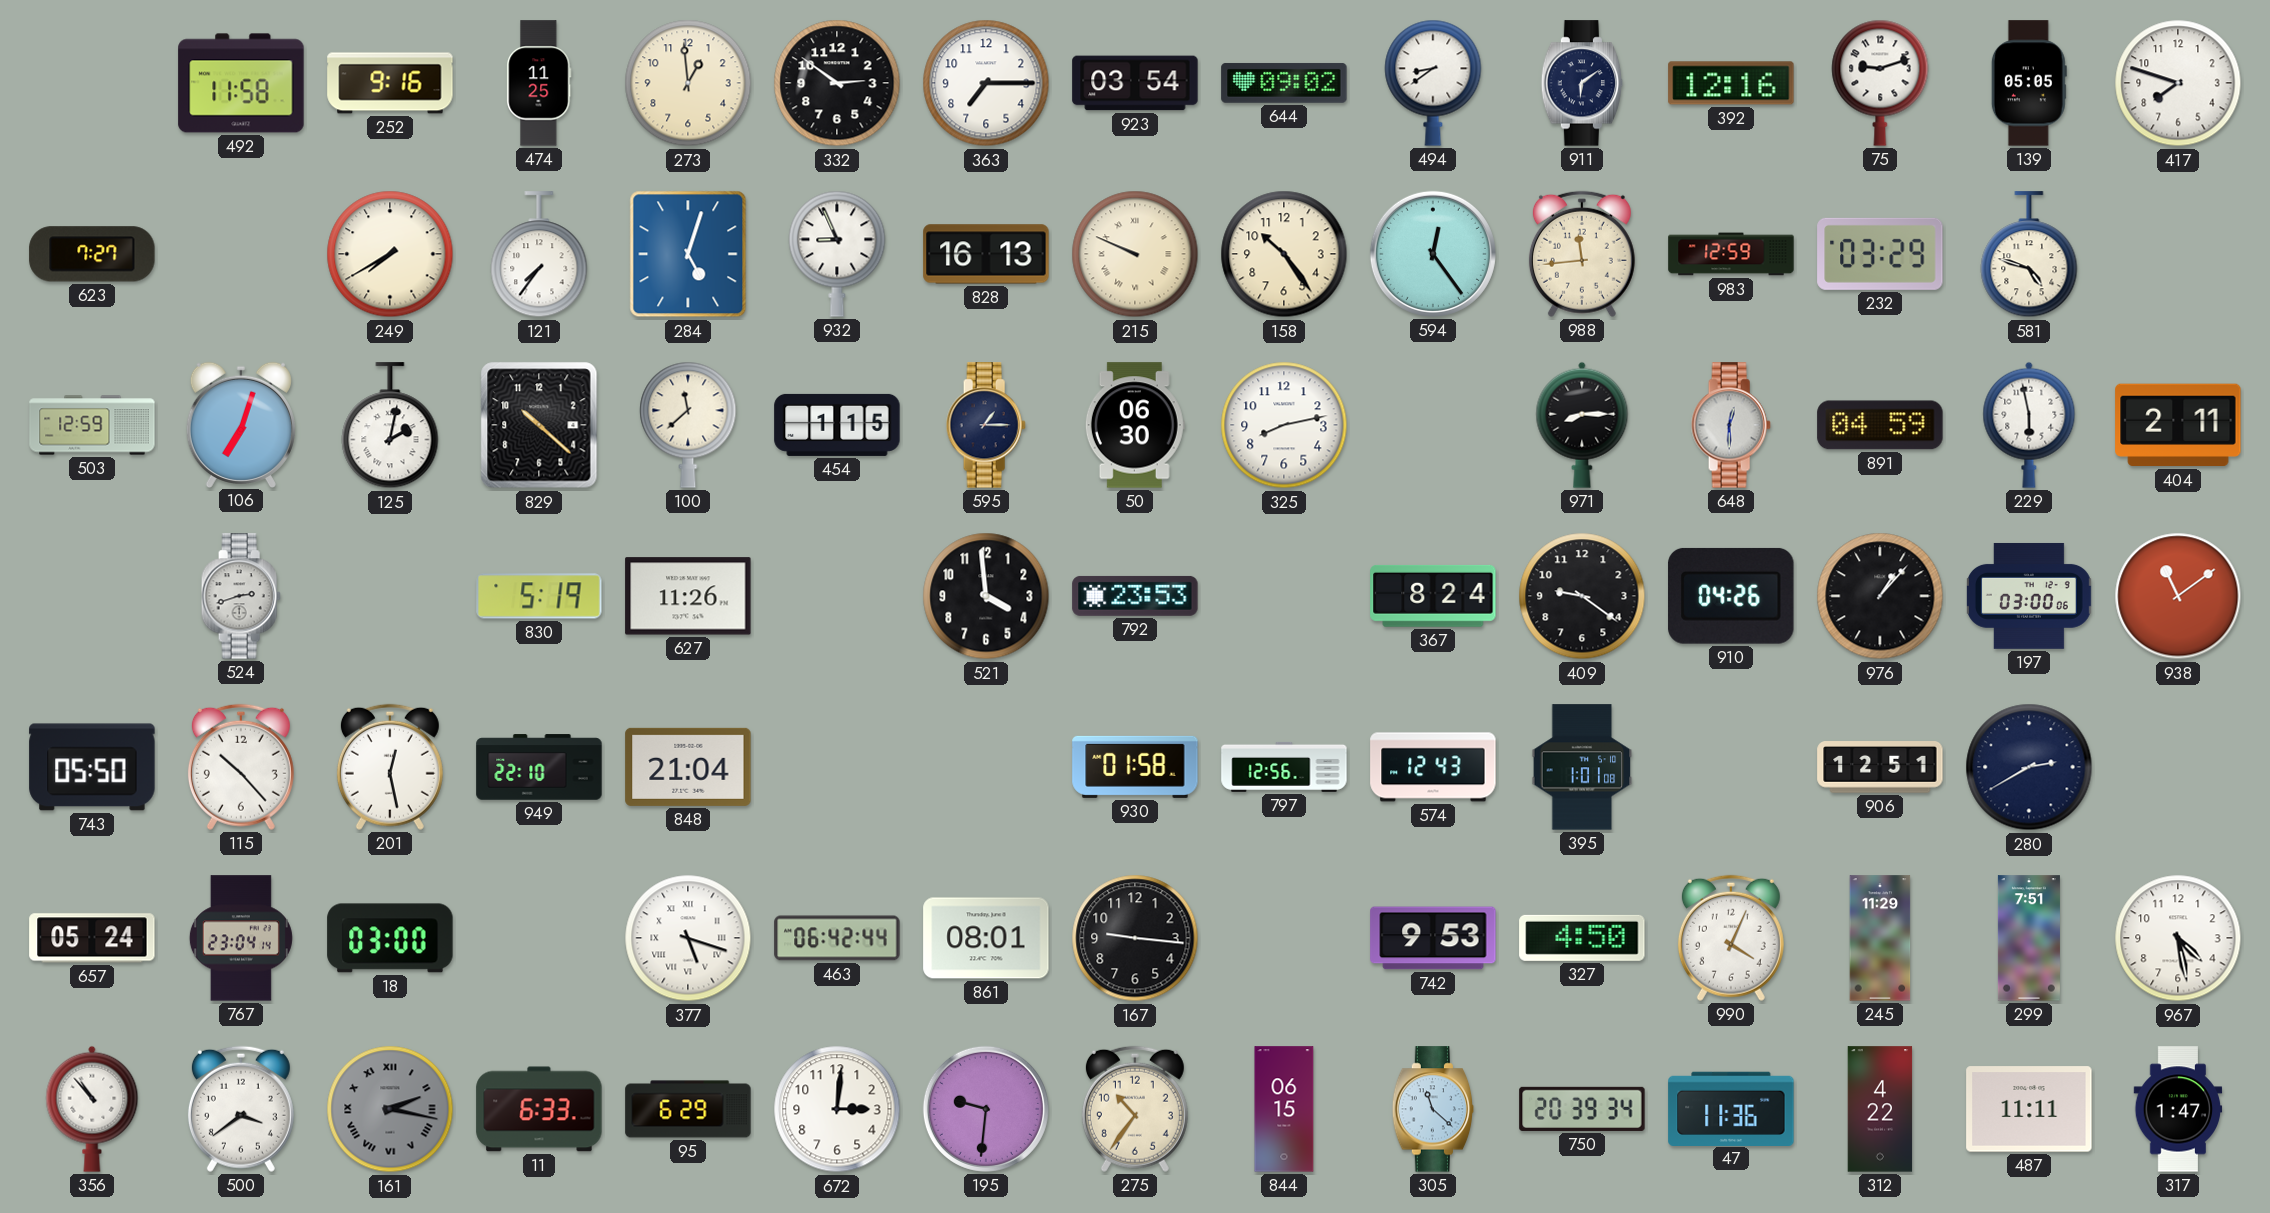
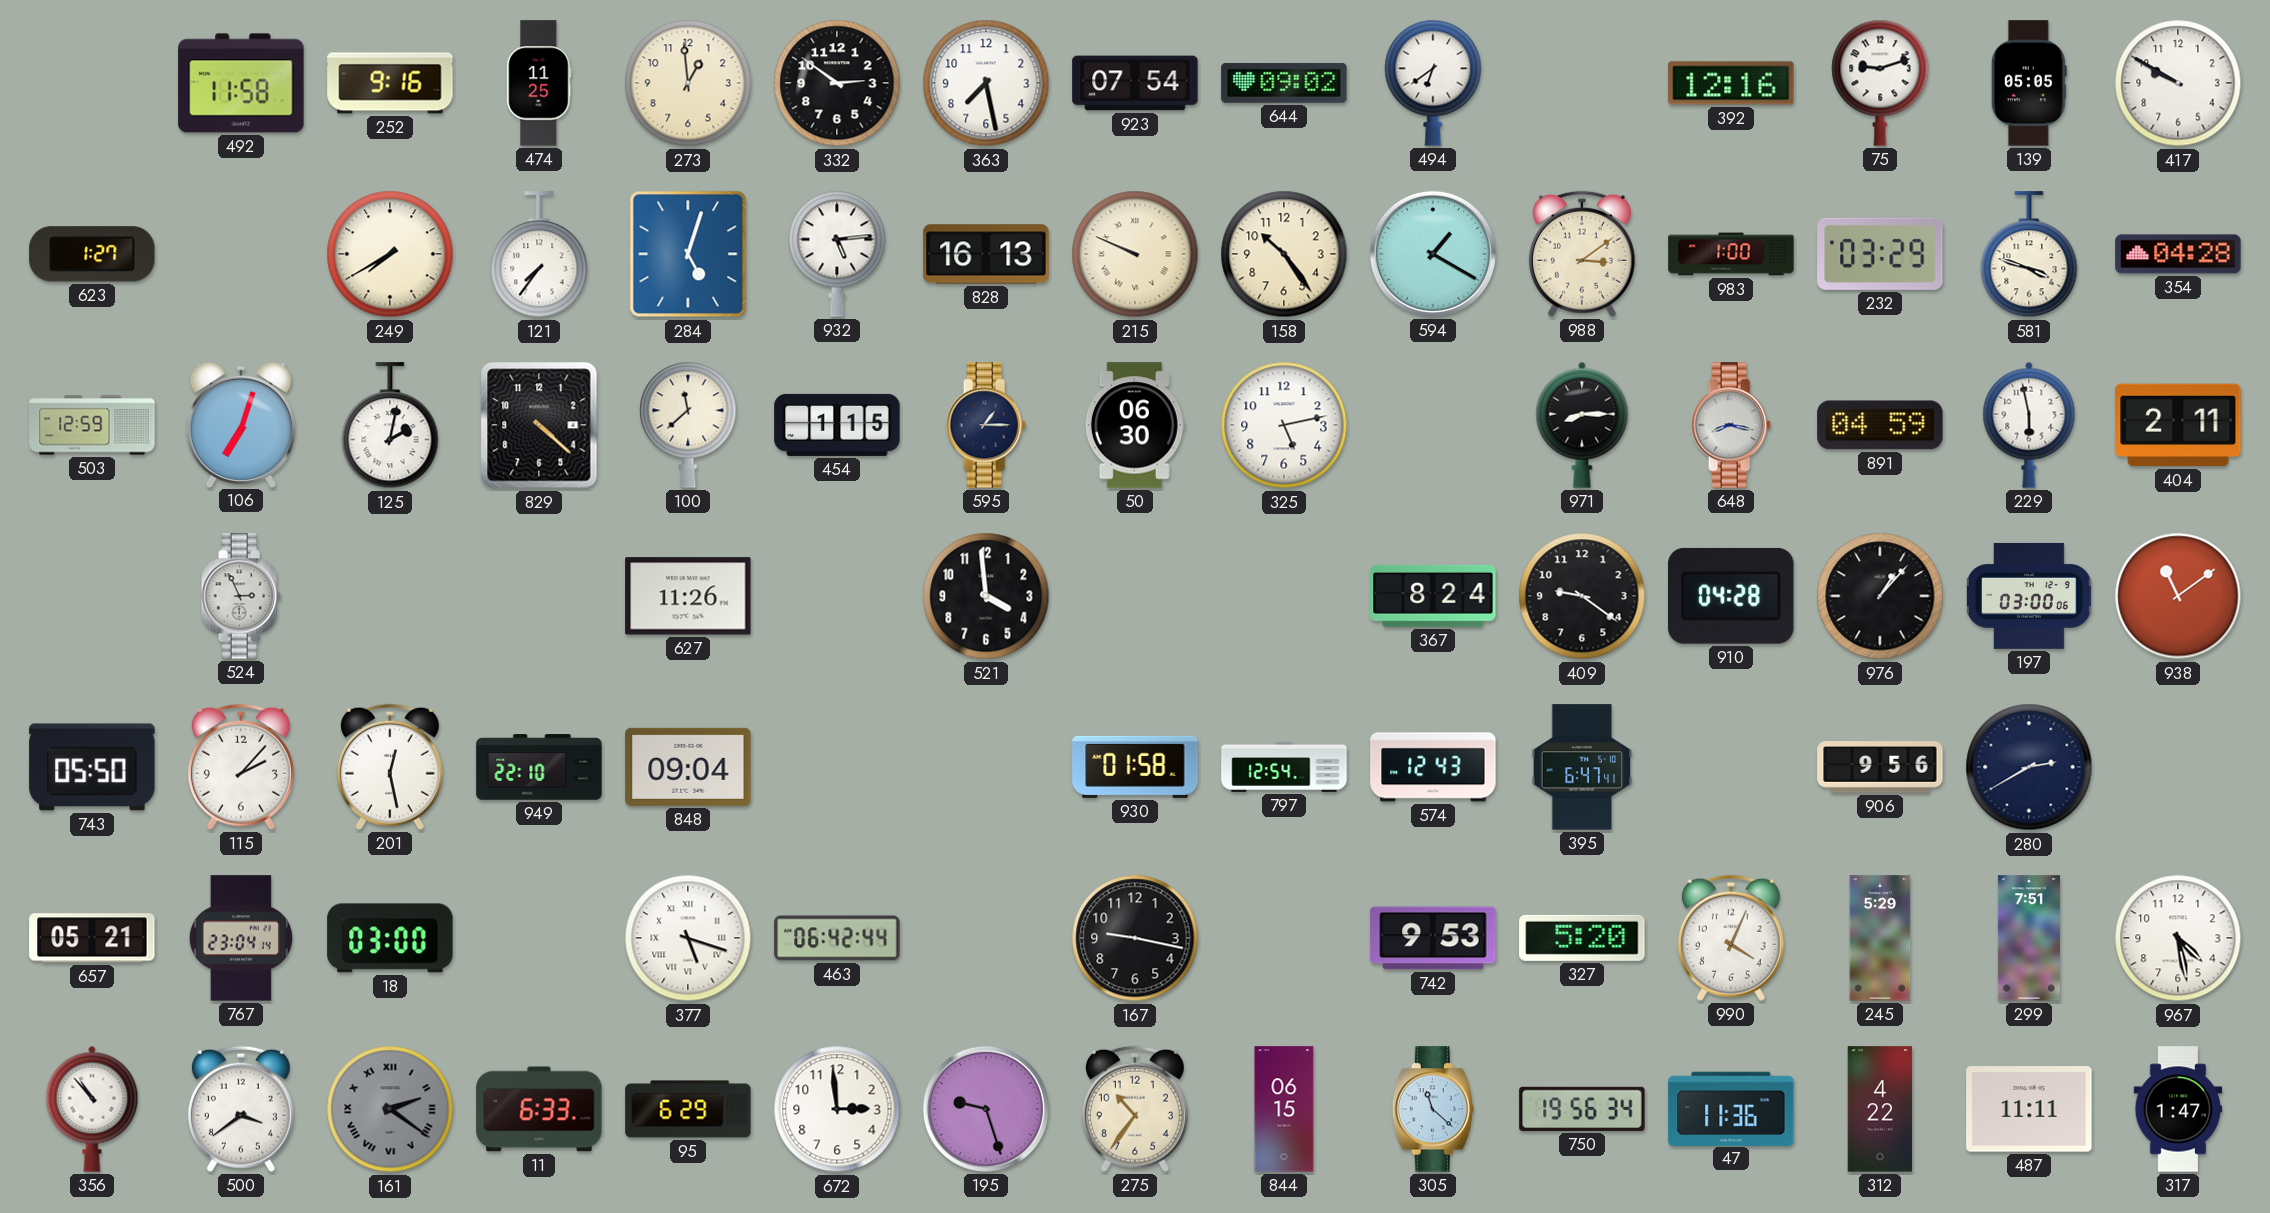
363: 7:15 -> 7:28
923: 03:54 -> 07:54
494: 8:39 -> 6:39
911: 6:09 -> none
417: 7:48 -> 9:50
623: 7:27 -> 1:27
932: 8:56 -> 5:14
594: 12:24 -> 1:20
988: 11:44 -> 3:09
983: 12:59 -> 1:00
581: 4:48 -> 3:48
354: none -> 04:28
829: 10:22 -> 4:22
325: 8:13 -> 5:13
648: 12:30 -> 8:17
524: 2:42 -> 2:56
830: 5:19 -> none
792: 23:53 -> none
910: 04:26 -> 04:28
115: 10:23 -> 2:07
848: 21:04 -> 09:04
797: 12:56 -> 12:54
395: 1:01 -> 6:47
906: 12:51 -> 9:56
657: 05:24 -> 05:21
861: 08:01 -> none
167: 9:16 -> 9:17
327: 4:50 -> 5:20
245: 11:29 -> 5:29
161: 2:17 -> 2:21
672: 3:01 -> 2:59
195: 9:31 -> 9:27
750: 20:39 -> 19:56
